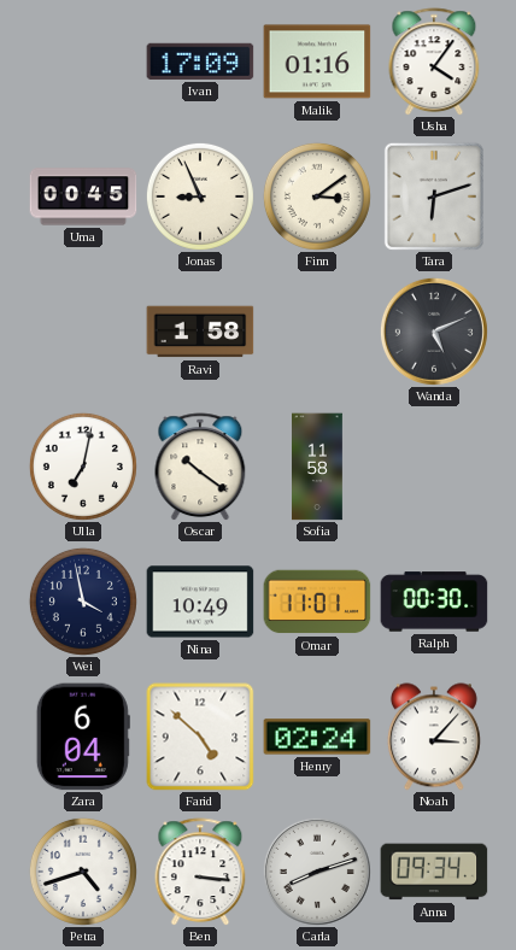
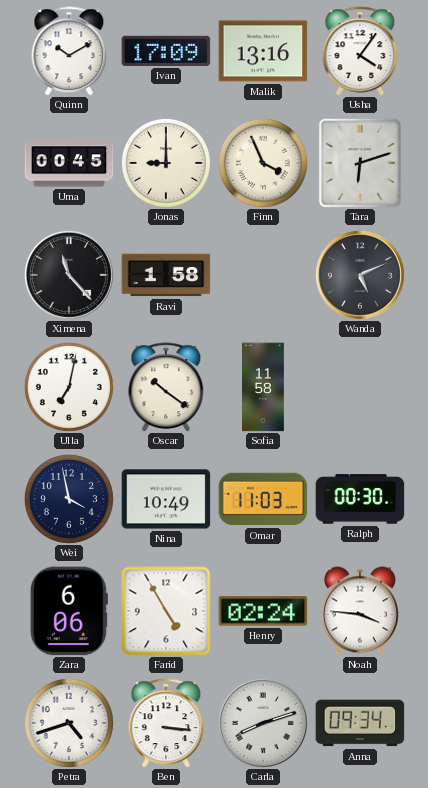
Quinn: none -> 10:10
Malik: 01:16 -> 13:16
Jonas: 8:56 -> 9:00
Finn: 3:09 -> 3:56
Ximena: none -> 11:23
Omar: 11:01 -> 11:03
Zara: 6:04 -> 6:06
Farid: 4:52 -> 4:55
Noah: 3:07 -> 3:46
